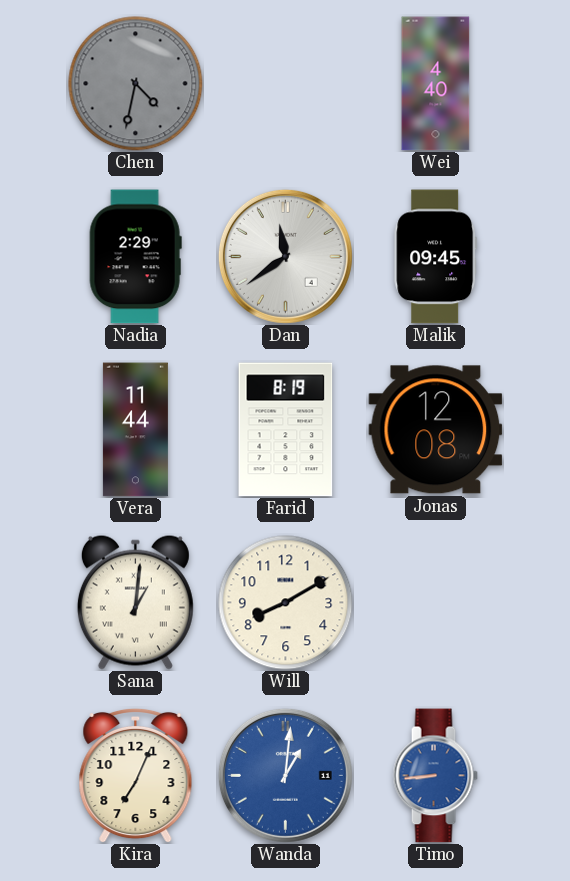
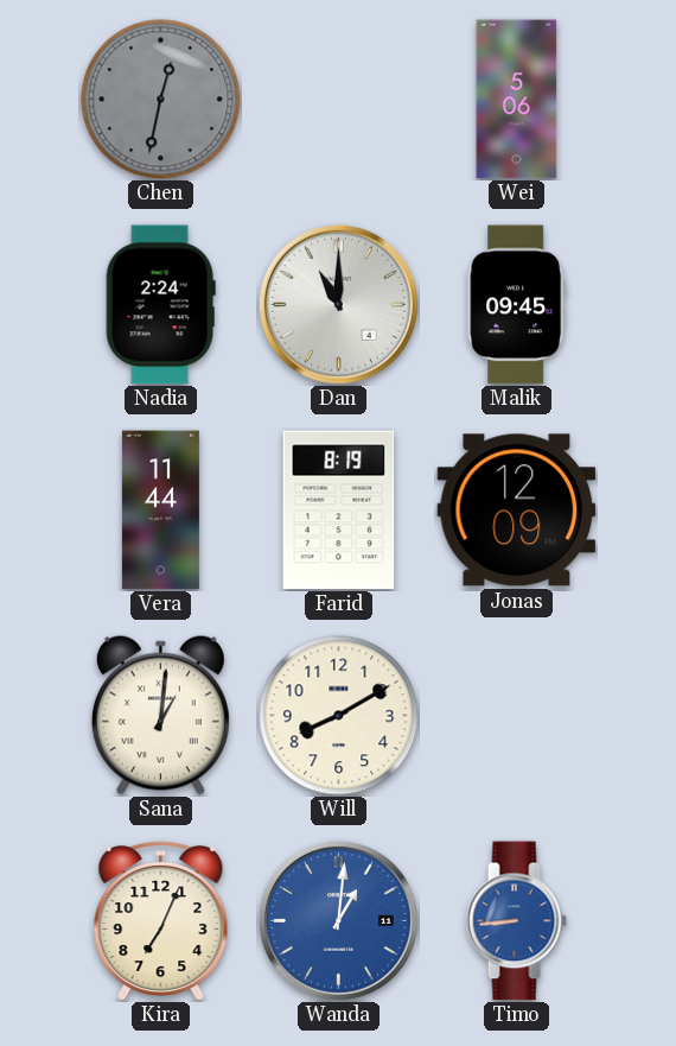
Chen: 4:32 -> 12:32
Wei: 4:40 -> 5:06
Nadia: 2:29 -> 2:24
Dan: 11:39 -> 11:00
Jonas: 12:08 -> 12:09
